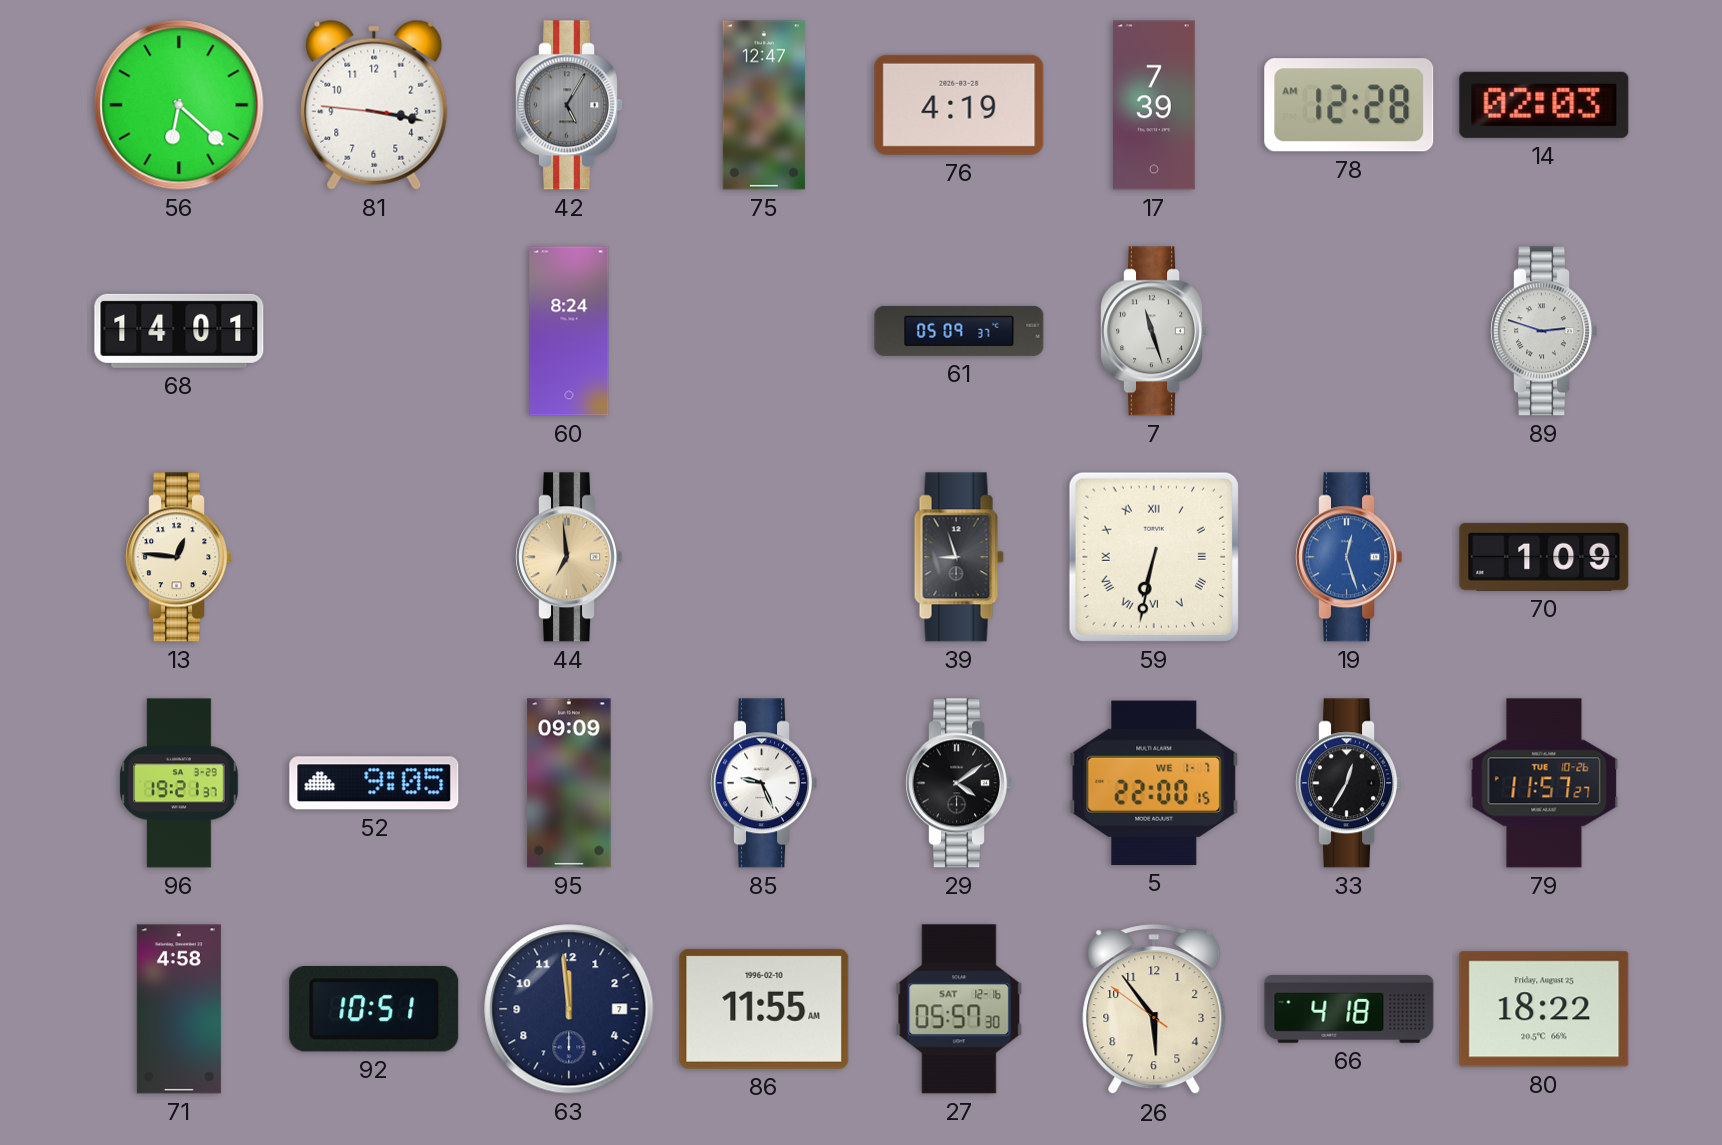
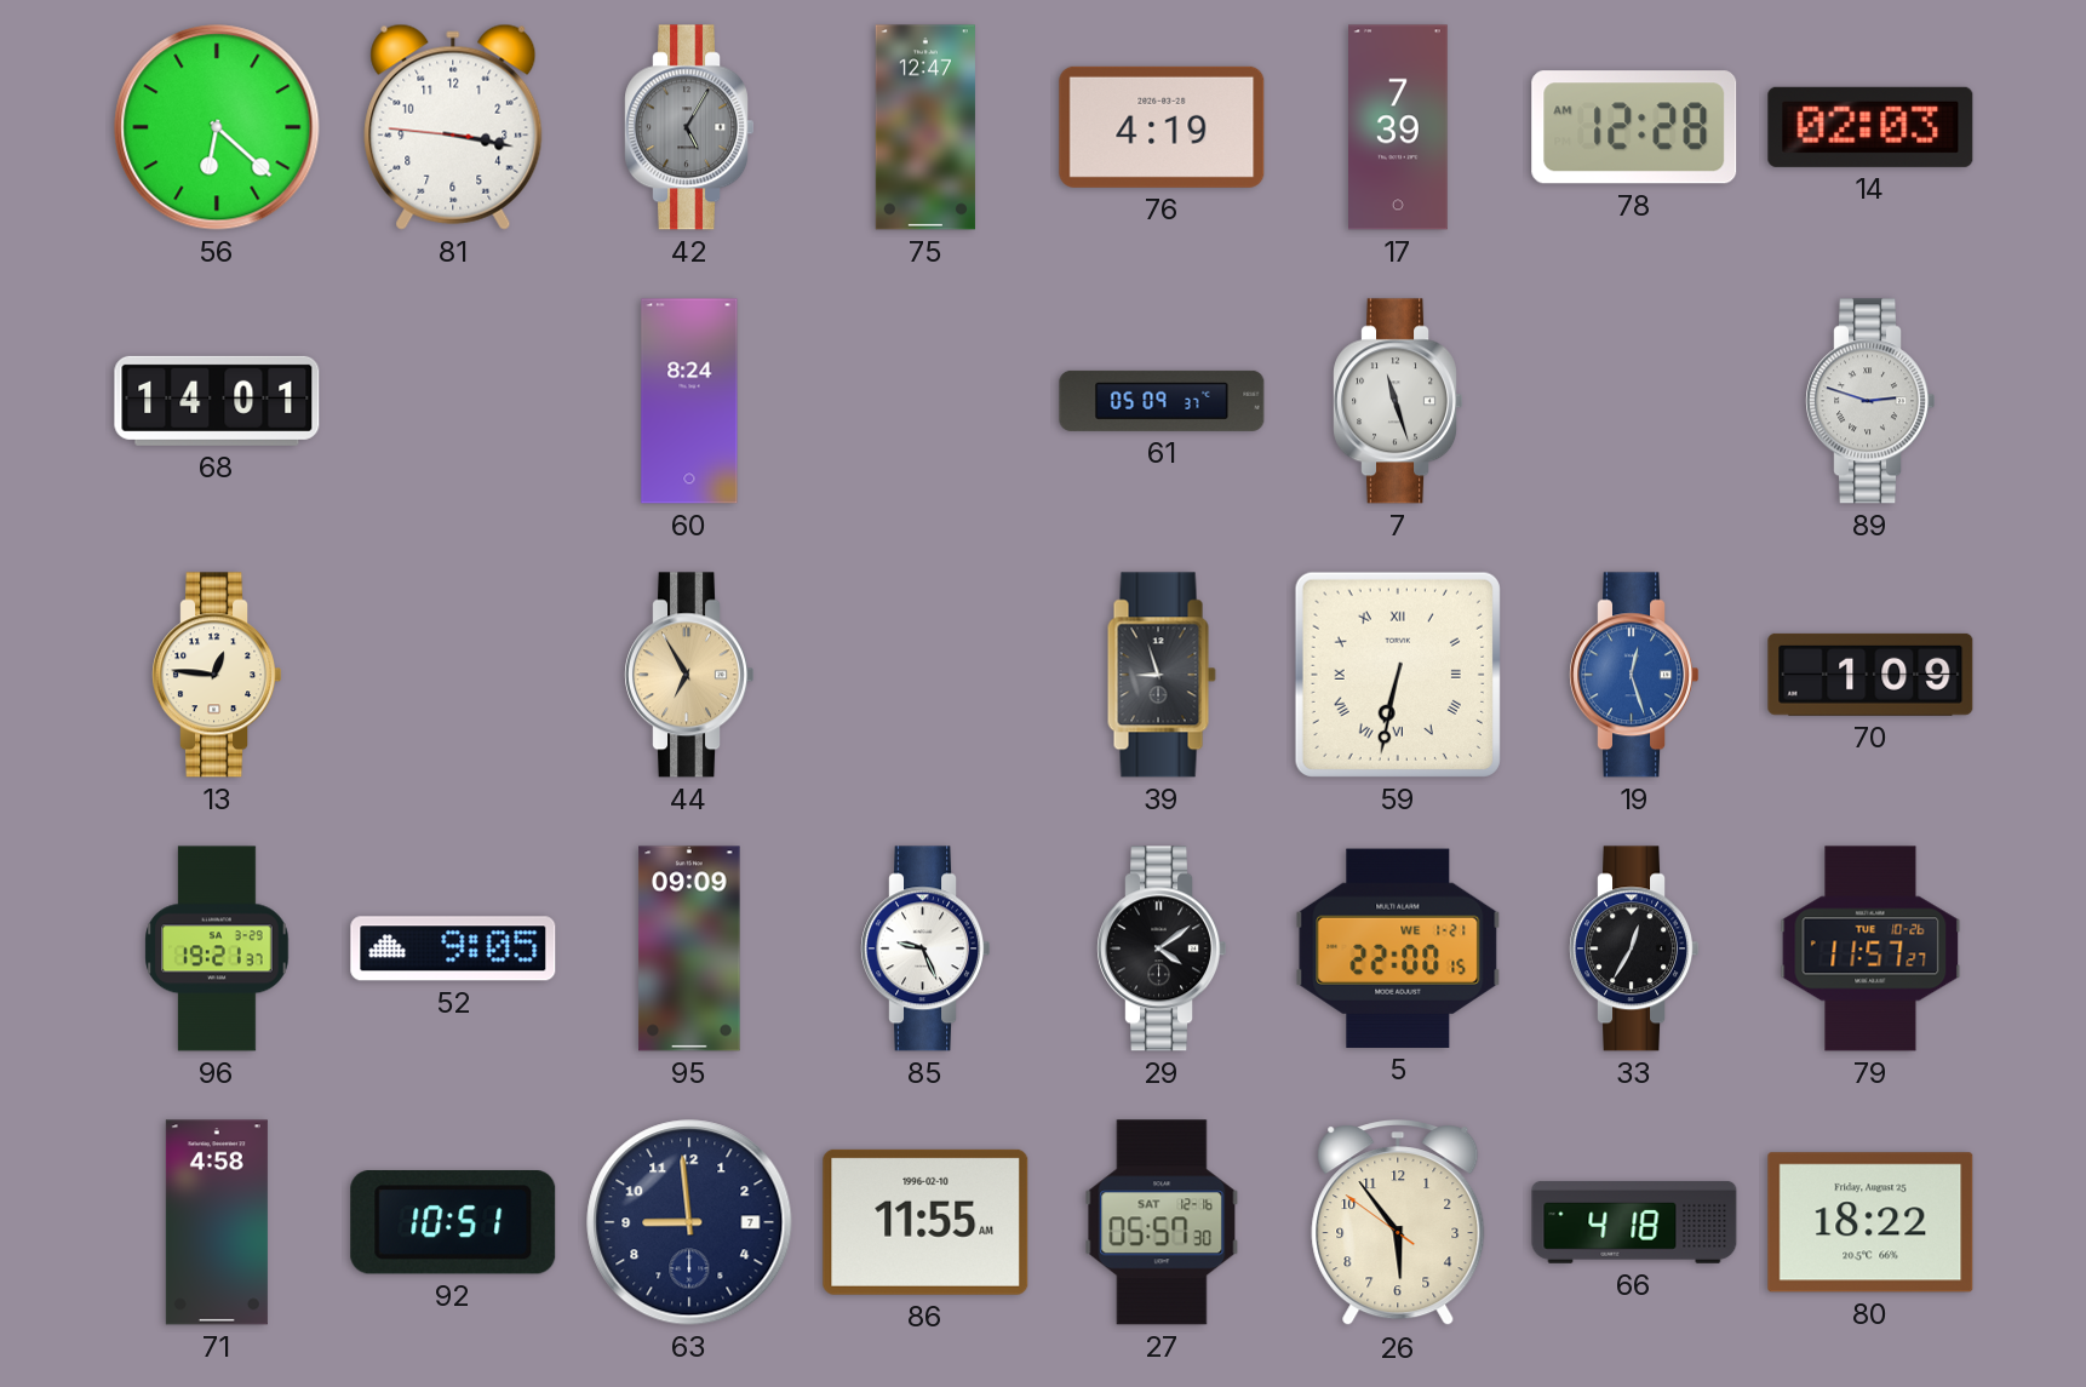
44: 6:59 -> 6:55
5 date: WE 1-7 -> WE 1-21
63: 11:59 -> 8:59
